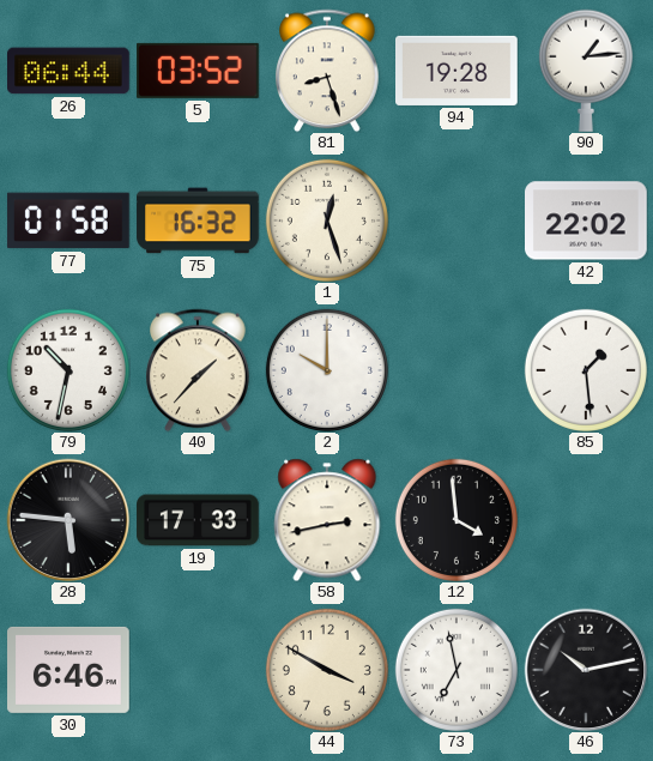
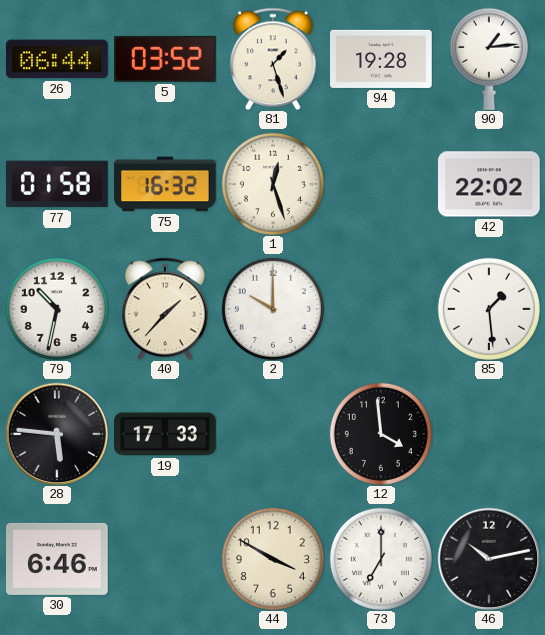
81: 8:27 -> 1:27
58: 2:43 -> none
73: 6:58 -> 7:00
